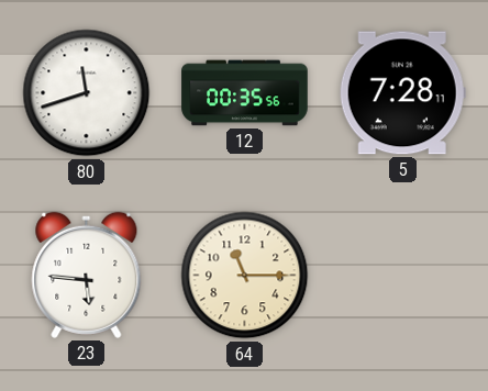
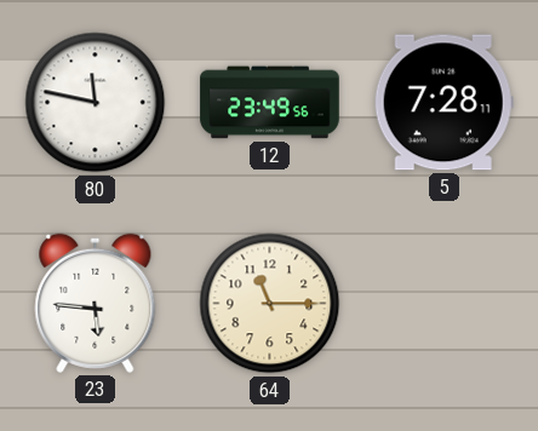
80: 11:42 -> 11:47
12: 00:35 -> 23:49
